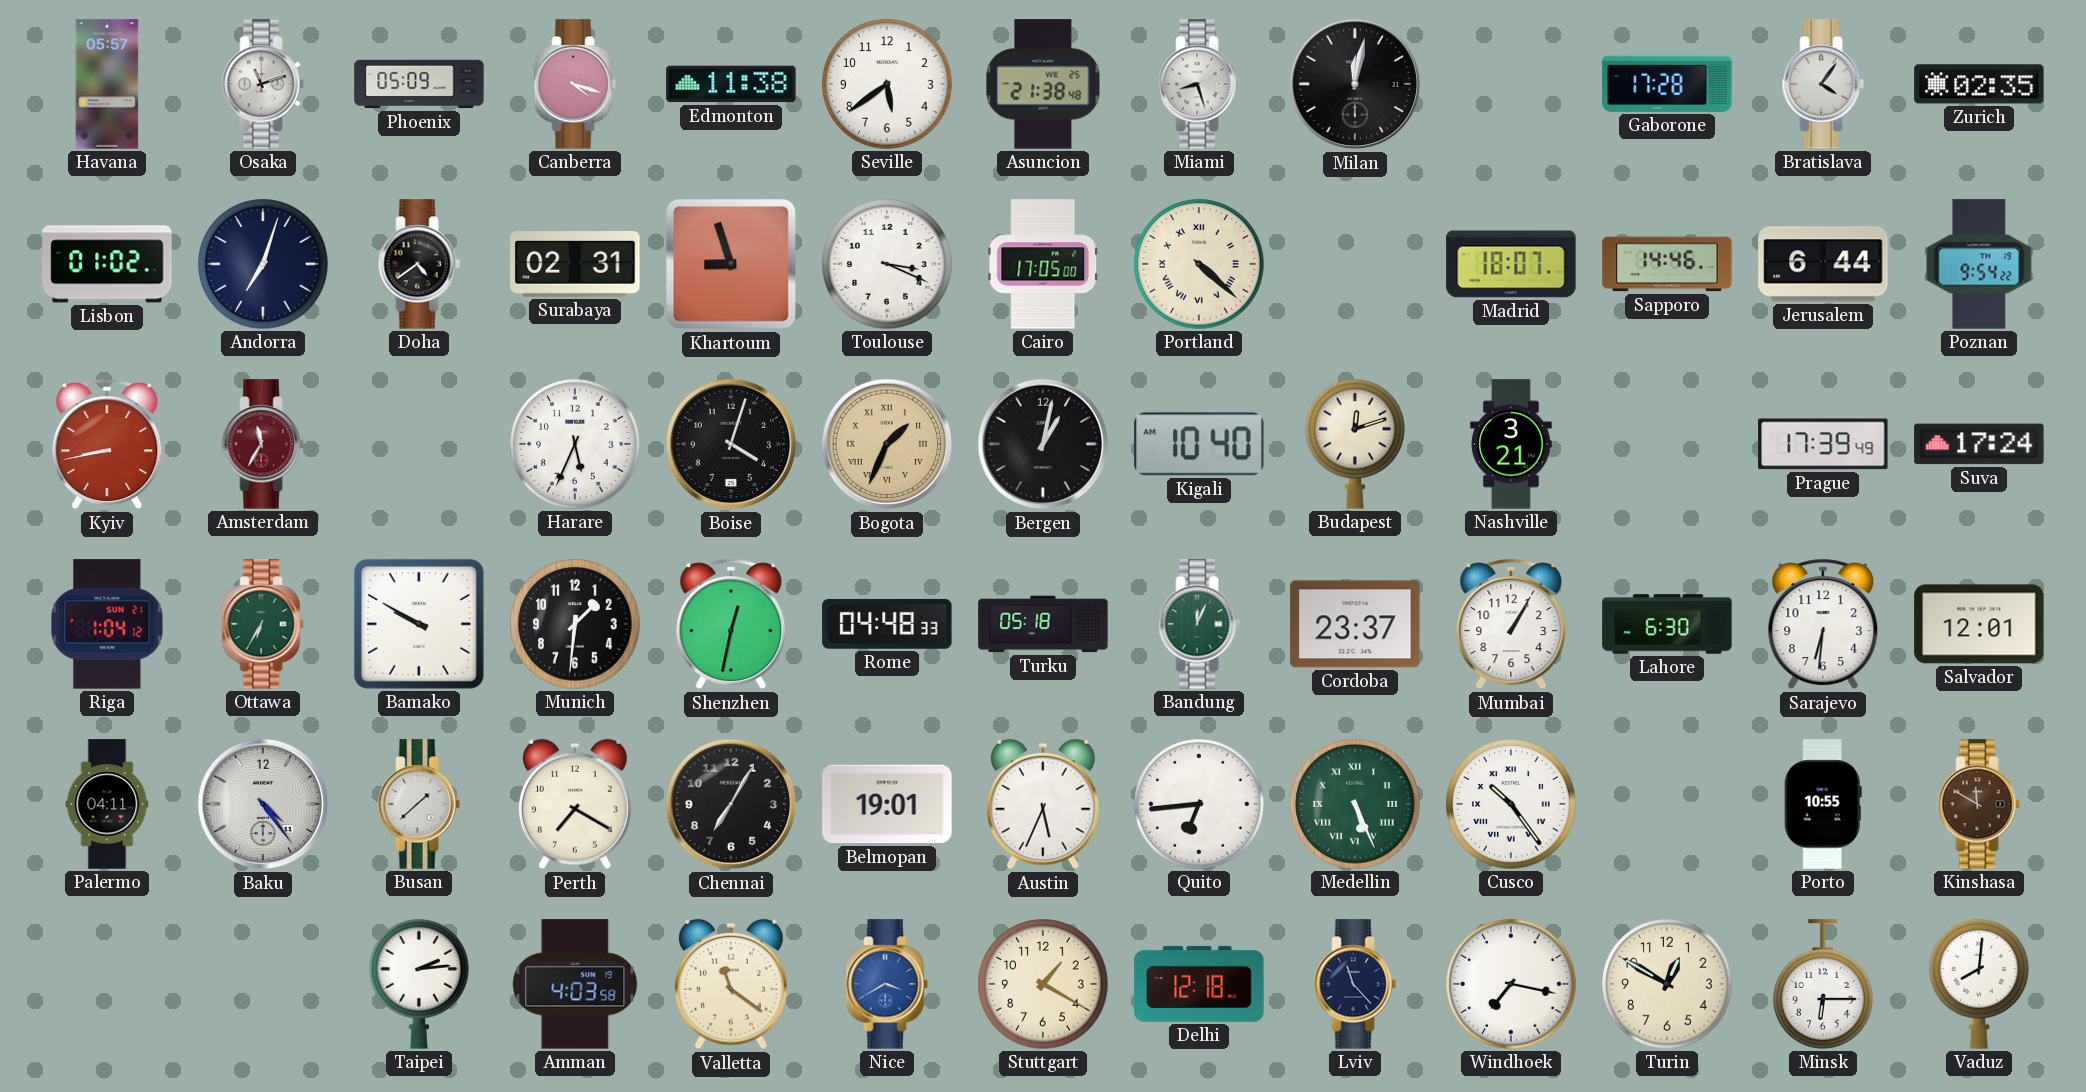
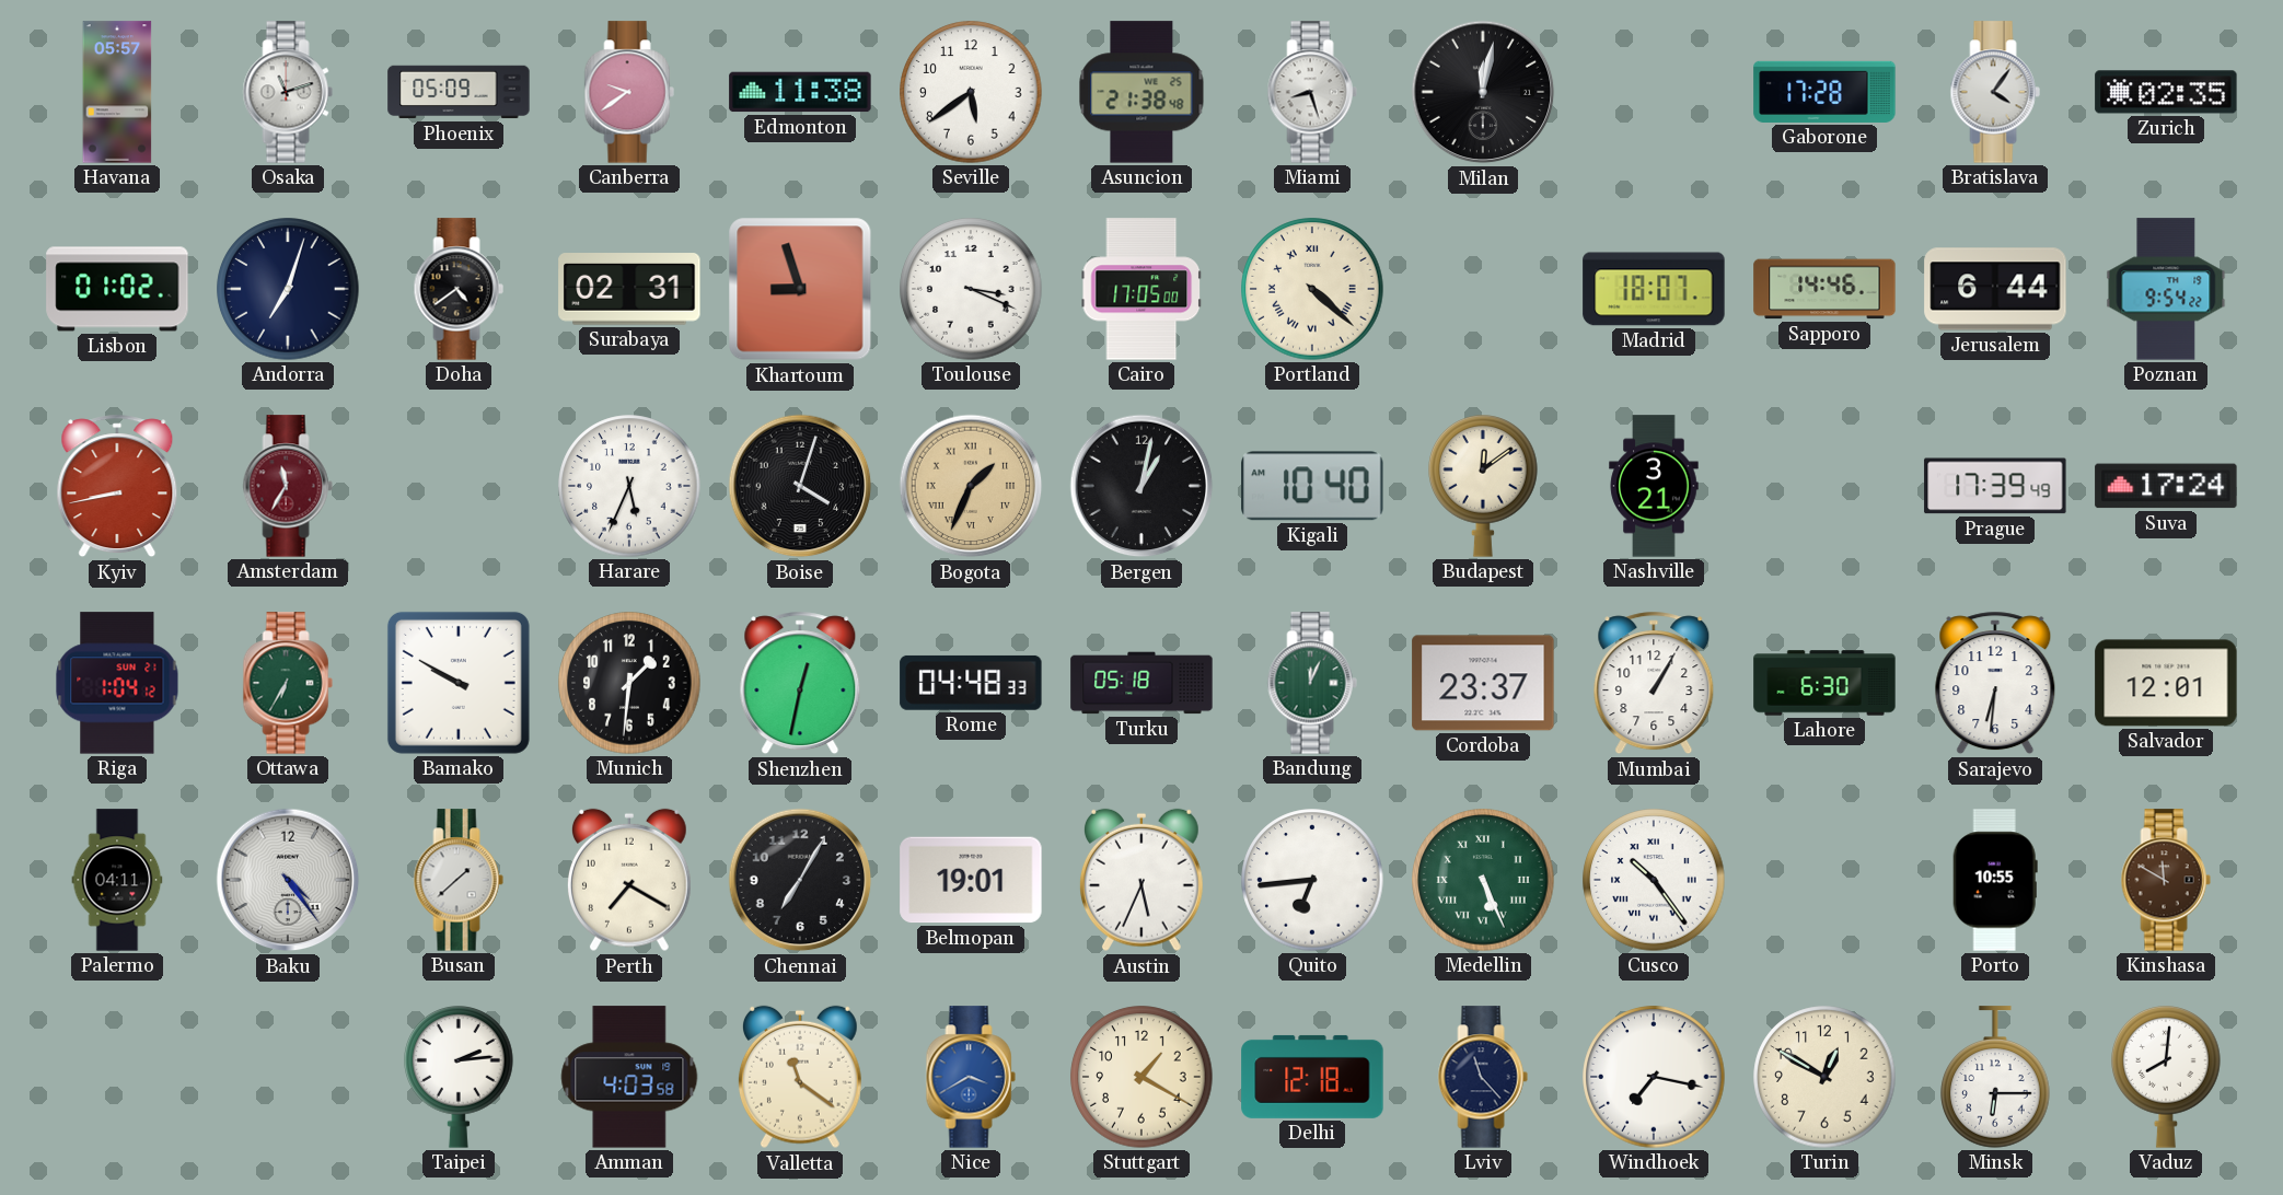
Canberra: 4:18 -> 9:39
Budapest: 12:12 -> 12:09
